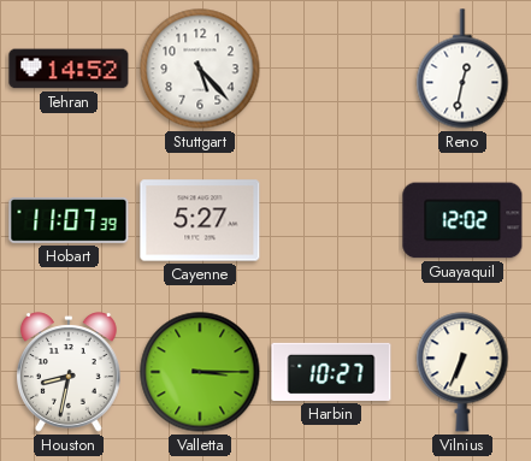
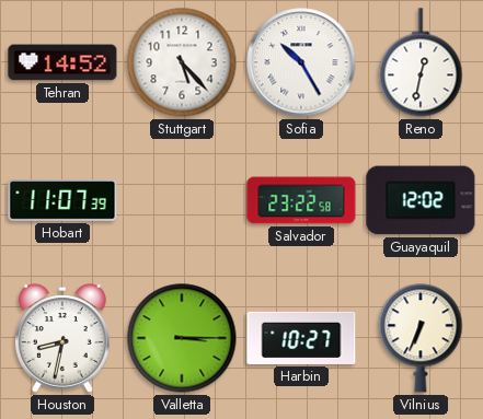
Sofia: none -> 10:25
Cayenne: 5:27 -> none
Salvador: none -> 23:22
